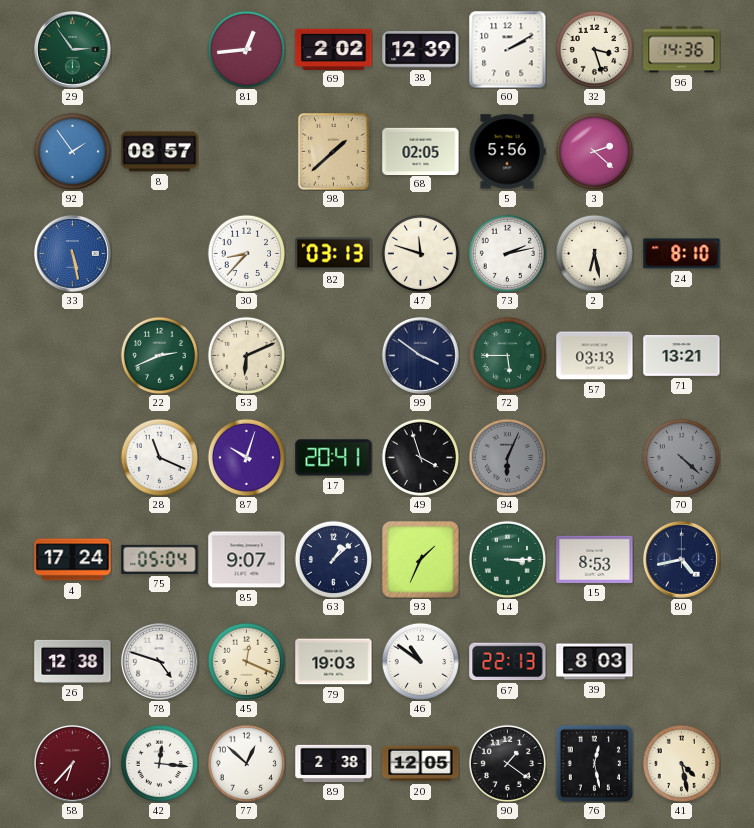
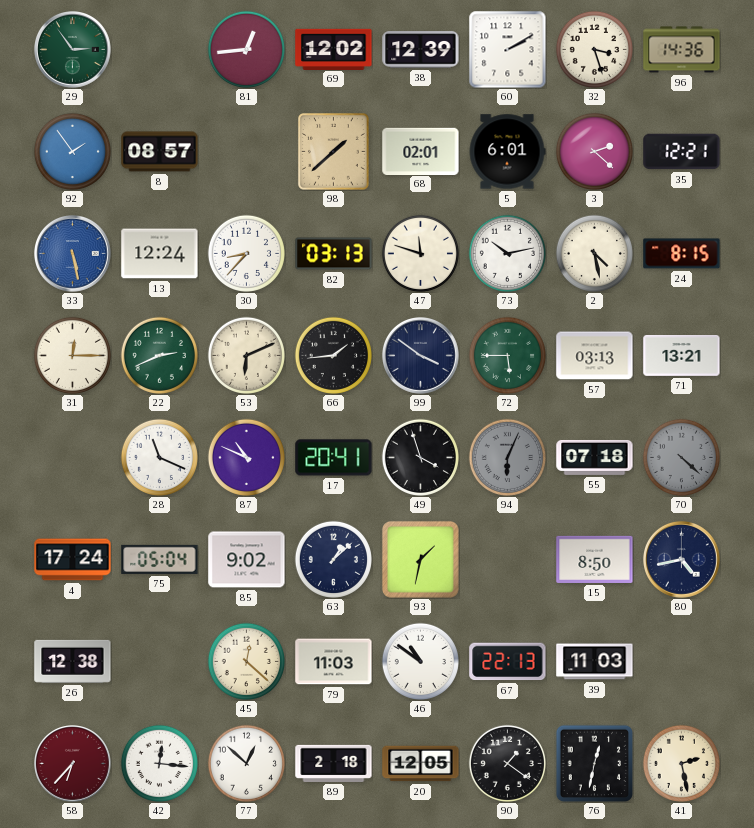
69: 2:02 -> 12:02
68: 02:05 -> 02:01
5: 5:56 -> 6:01
35: none -> 12:21
13: none -> 12:24
73: 2:13 -> 10:13
2: 6:28 -> 4:28
24: 8:10 -> 8:15
31: none -> 12:15
66: none -> 1:44
87: 10:03 -> 10:49
55: none -> 07:18
85: 9:07 -> 9:02
93: 1:34 -> 1:32
14: 3:15 -> none
15: 8:53 -> 8:50
78: 4:48 -> none
45: 12:19 -> 12:22
79: 19:03 -> 11:03
39: 8:03 -> 11:03
89: 2:38 -> 2:18
76: 12:28 -> 12:32
41: 4:28 -> 2:28
